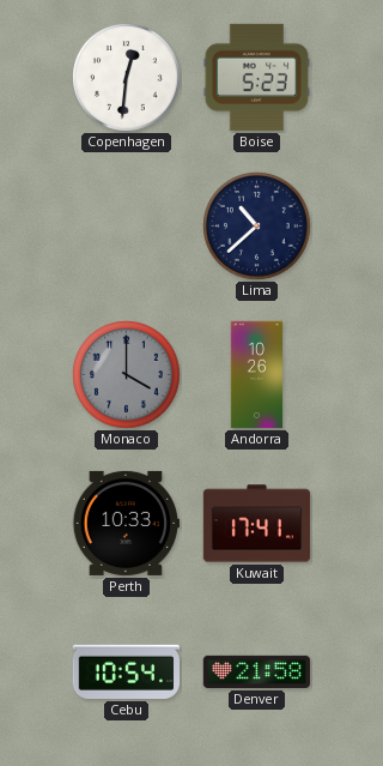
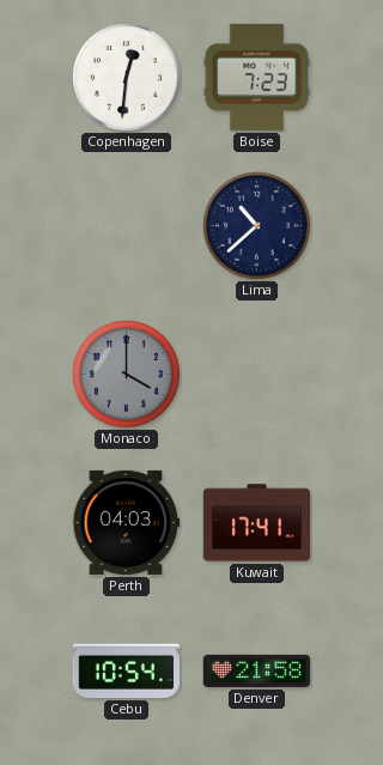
Boise: 5:23 -> 7:23
Andorra: 10:26 -> none
Perth: 10:33 -> 04:03
